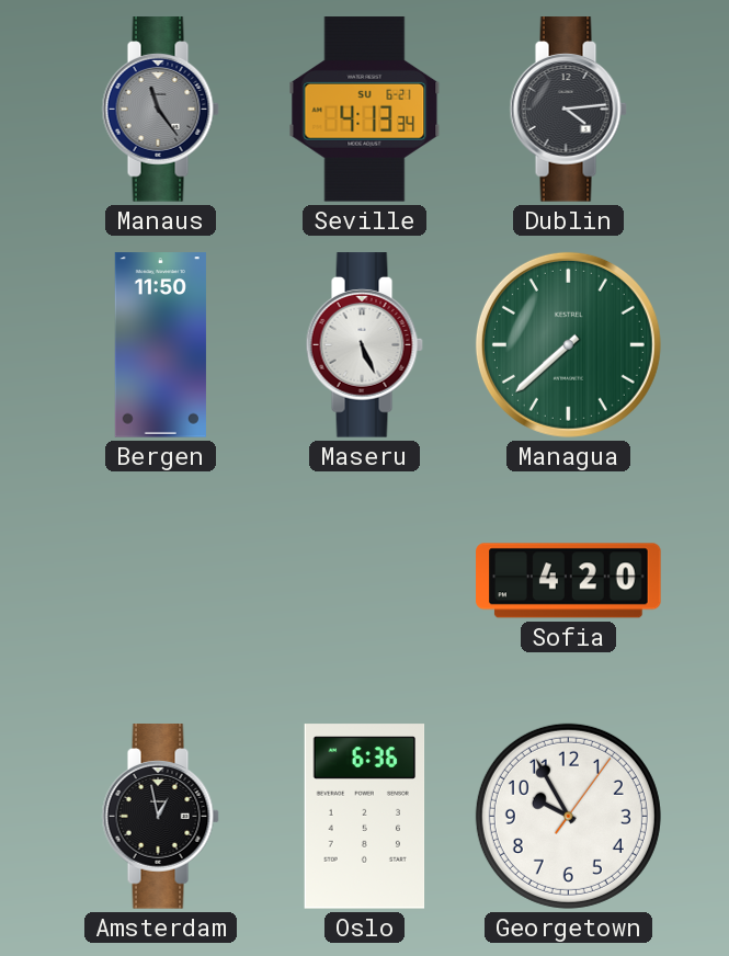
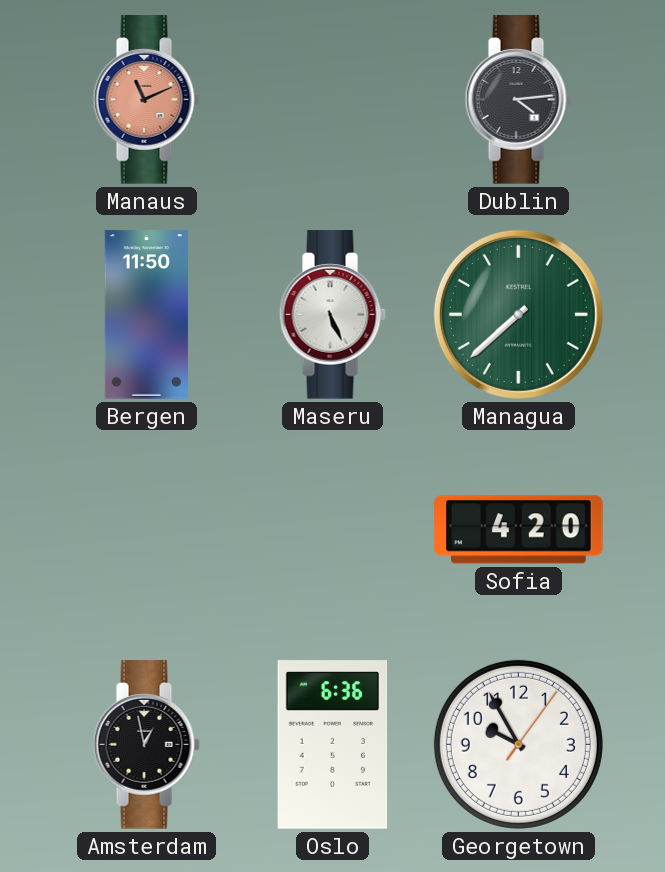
Manaus: 11:24 -> 11:11
Manaus dial: grey -> salmon
Seville: 4:13 -> none
